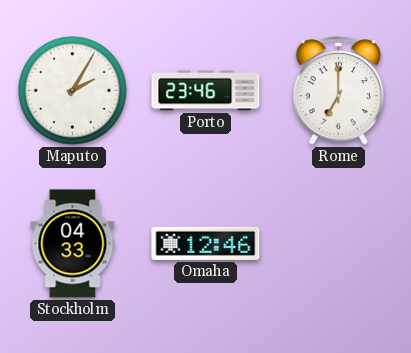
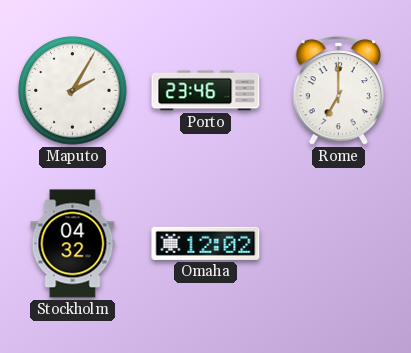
Stockholm: 04:33 -> 04:32
Omaha: 12:46 -> 12:02
